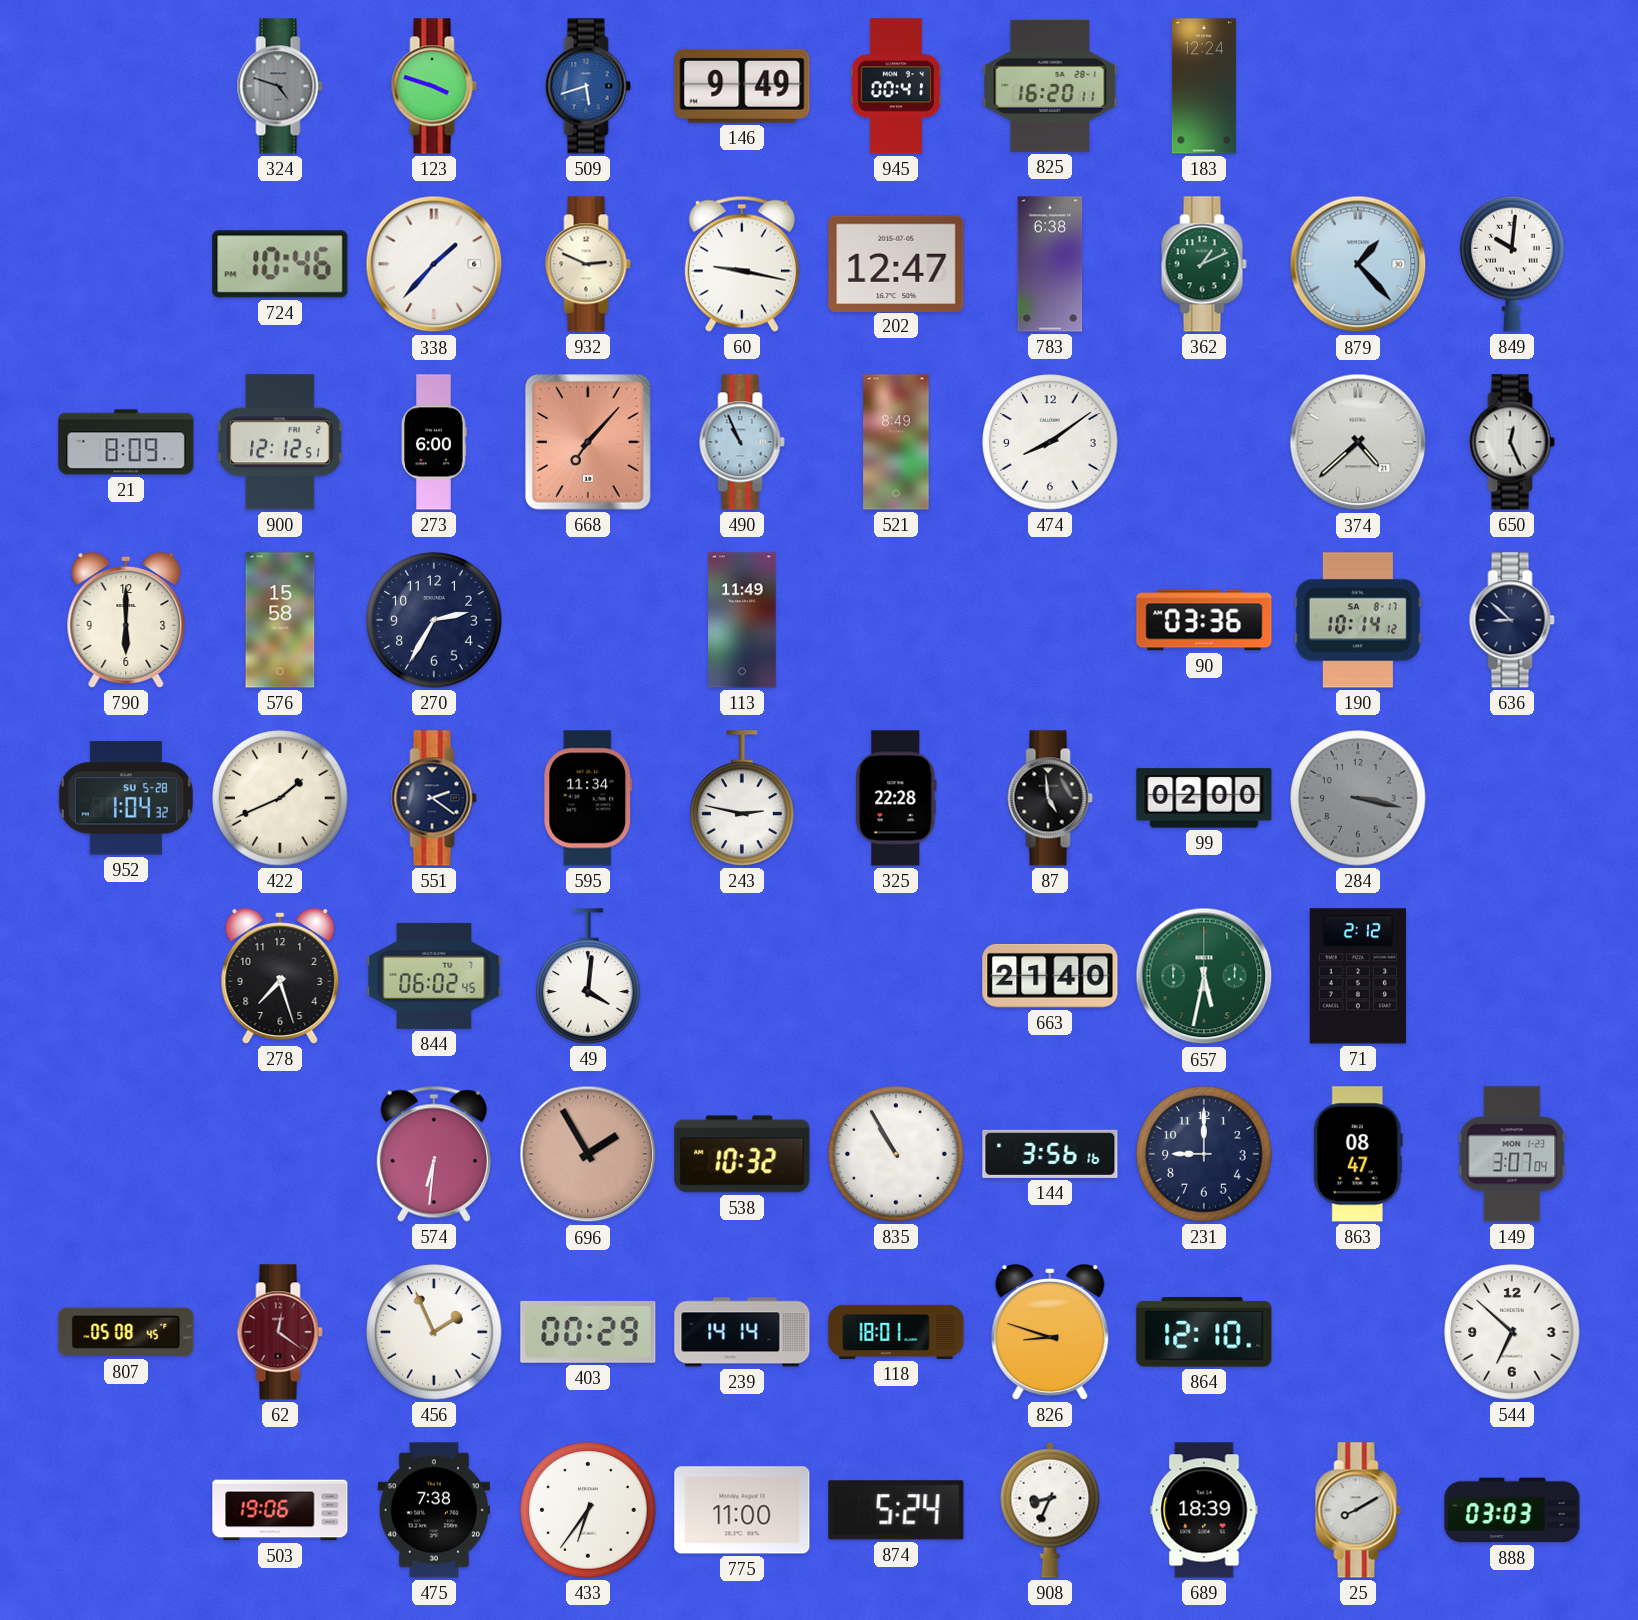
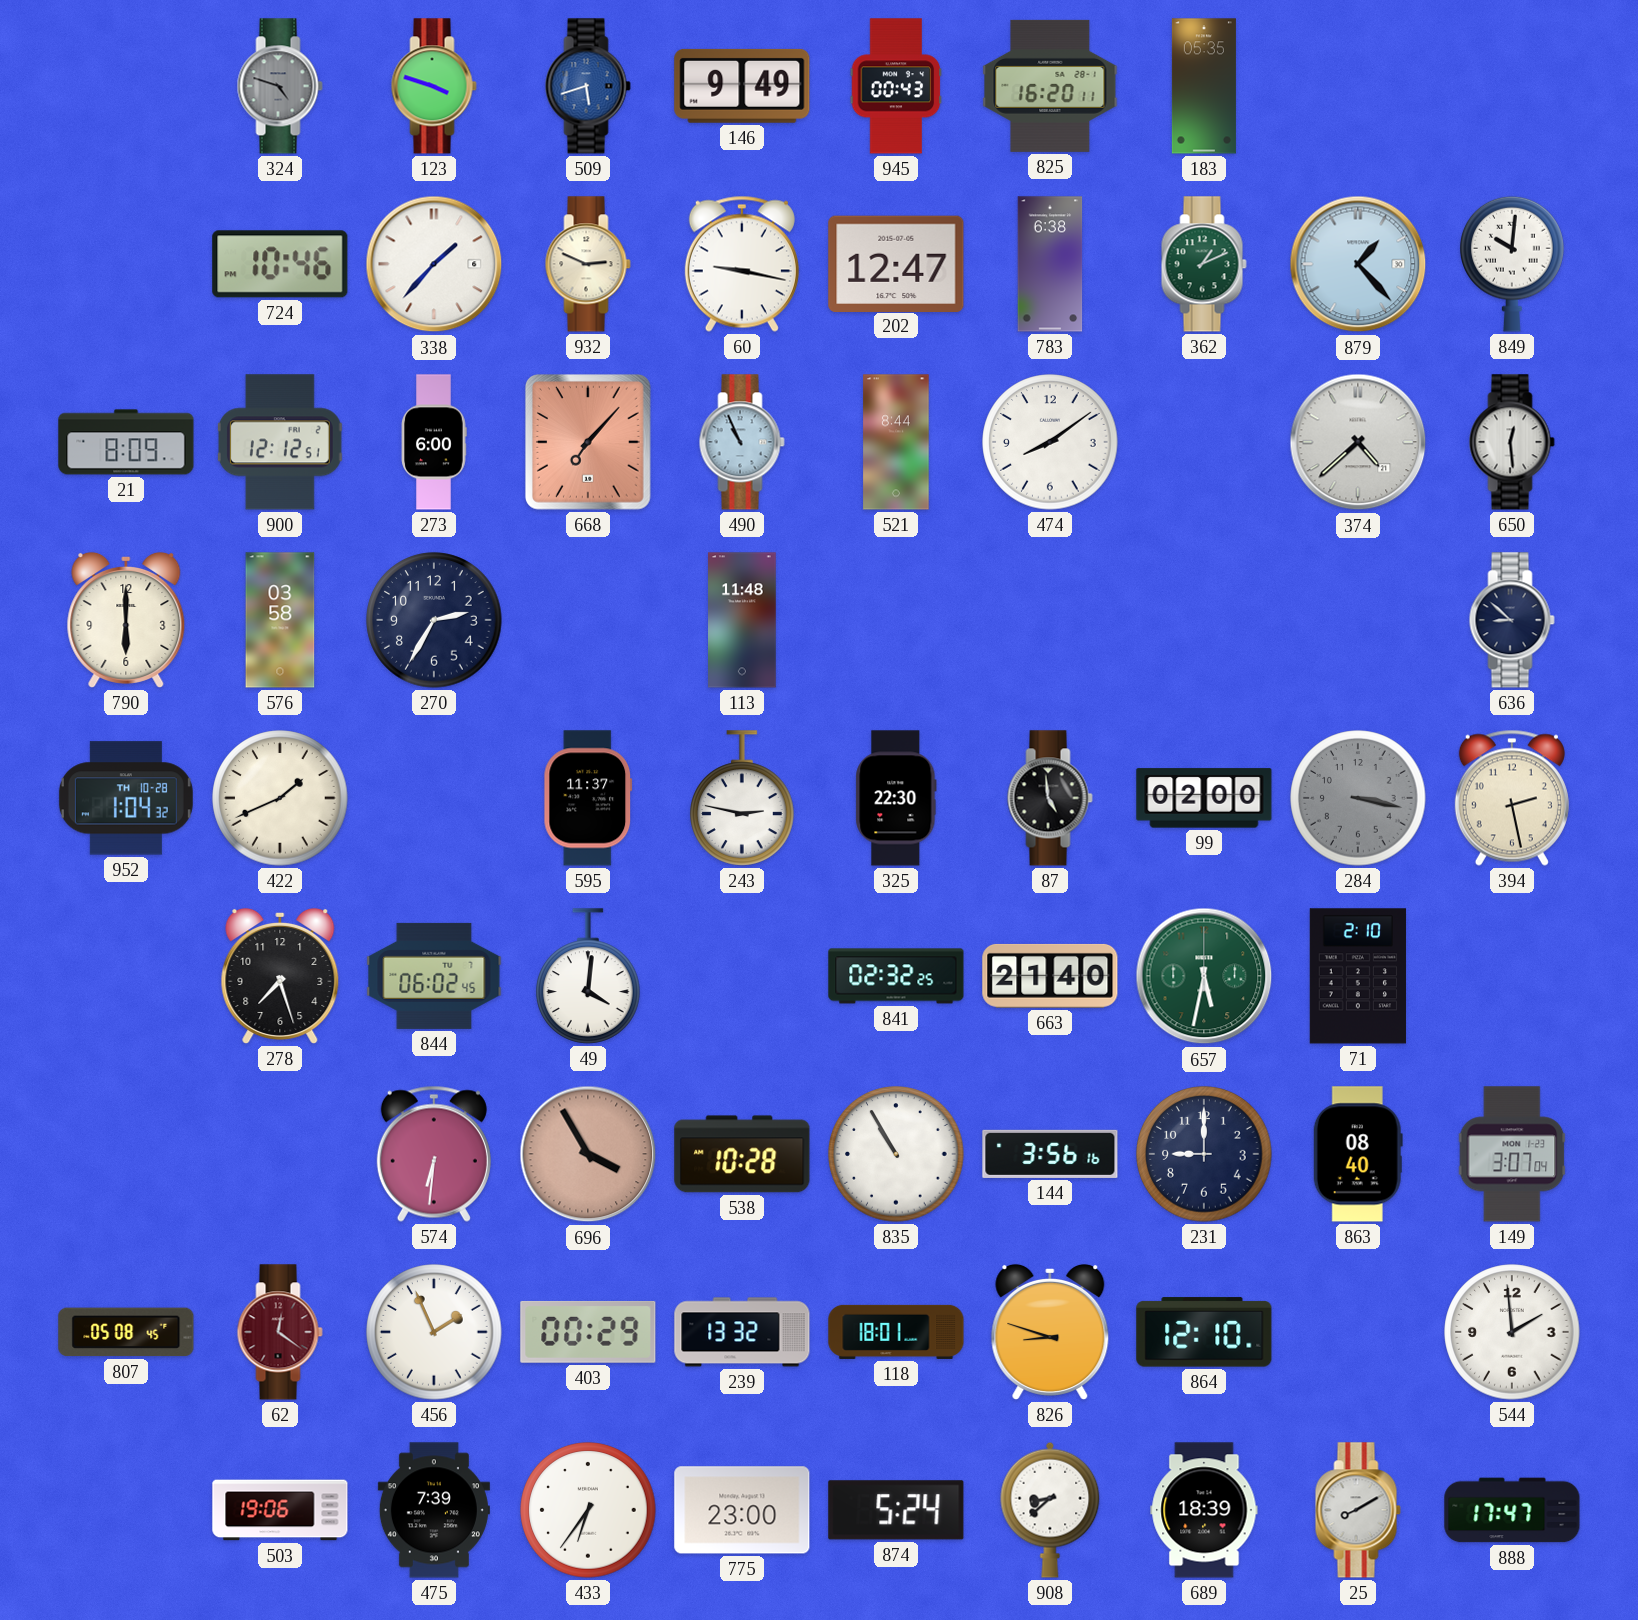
945: 00:41 -> 00:43
183: 12:24 -> 05:35
521: 8:49 -> 8:44
650: 12:26 -> 12:29
576: 15:58 -> 03:58
113: 11:49 -> 11:48
90: 03:36 -> none
190: 10:14 -> none
952 date: SU 5-28 -> TH 10-28
551: 2:21 -> none
595: 11:34 -> 11:37
325: 22:28 -> 22:30
394: none -> 2:28
841: none -> 02:32
71: 2:12 -> 2:10
696: 1:55 -> 3:55
538: 10:32 -> 10:28
863: 08:47 -> 08:40
239: 14:14 -> 13:32
544: 6:52 -> 1:59
475: 7:38 -> 7:39
775: 11:00 -> 23:00
908: 8:34 -> 8:38
888: 03:03 -> 17:47
